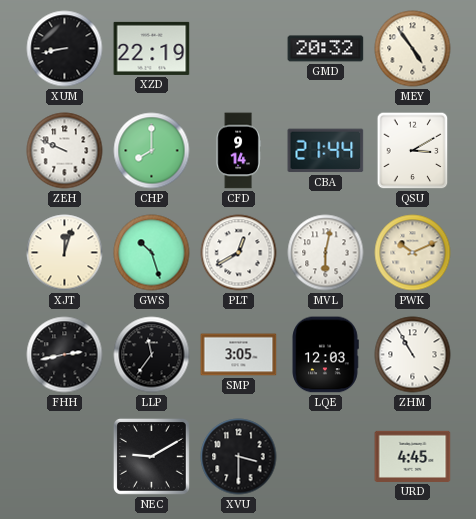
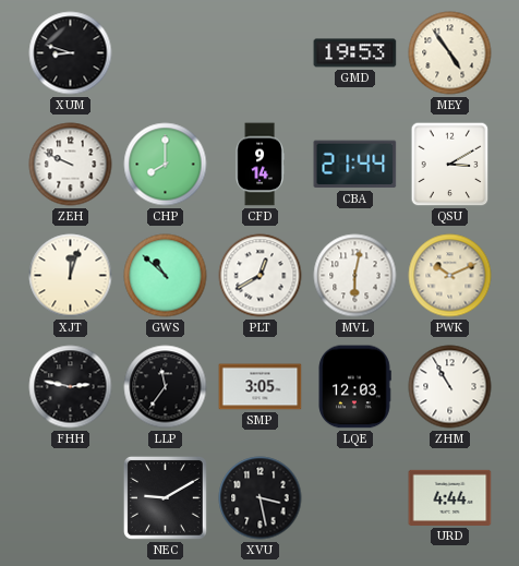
XUM: 8:43 -> 8:48
XZD: 22:19 -> none
GMD: 20:32 -> 19:53
GWS: 10:27 -> 10:52
FHH: 2:43 -> 2:47
XVU: 3:30 -> 3:28
URD: 4:45 -> 4:44
